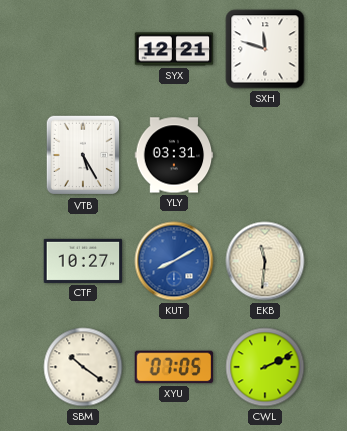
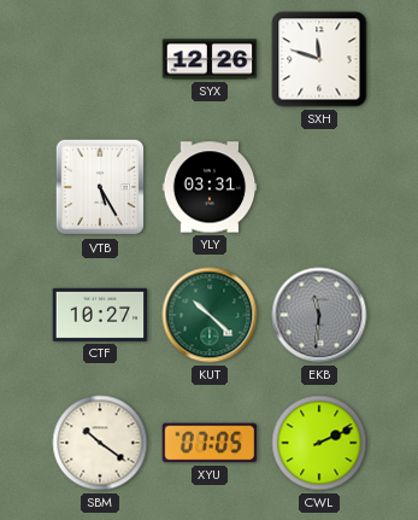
SYX: 12:21 -> 12:26
KUT: 8:10 -> 10:22
KUT dial: blue -> green
EKB dial: cream -> grey
